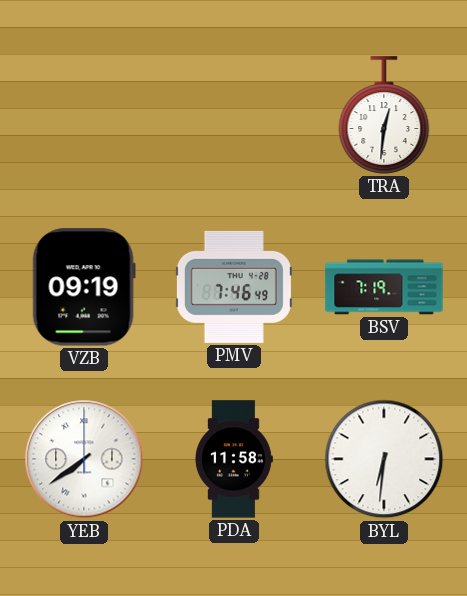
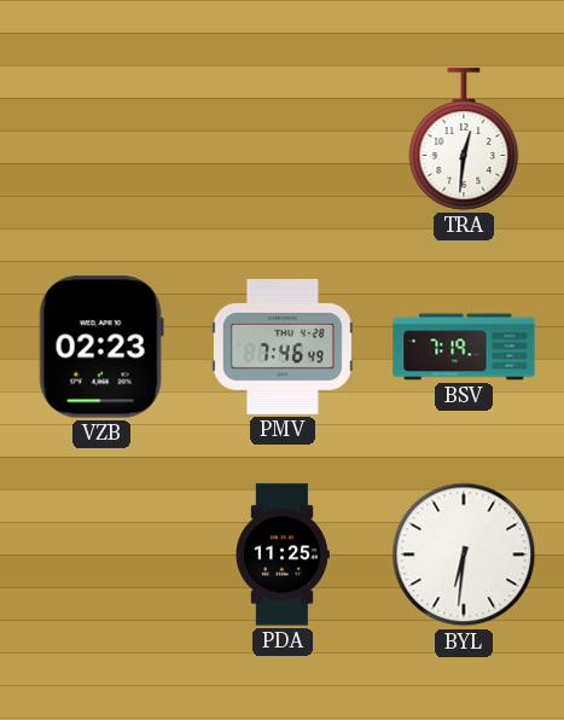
VZB: 09:19 -> 02:23
YEB: 7:39 -> none
PDA: 11:58 -> 11:25
